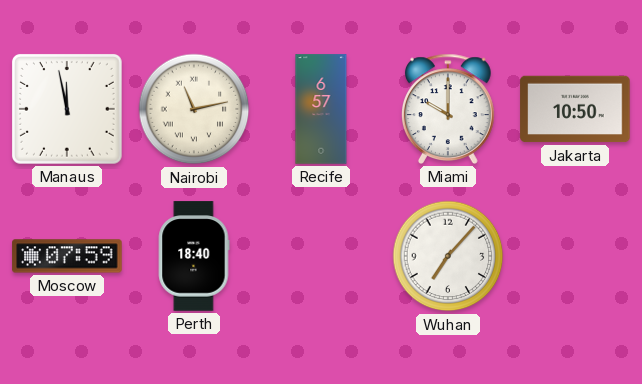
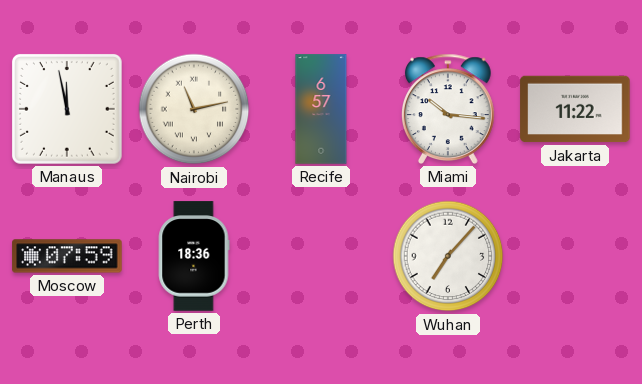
Miami: 10:00 -> 10:16
Jakarta: 10:50 -> 11:22
Perth: 18:40 -> 18:36
